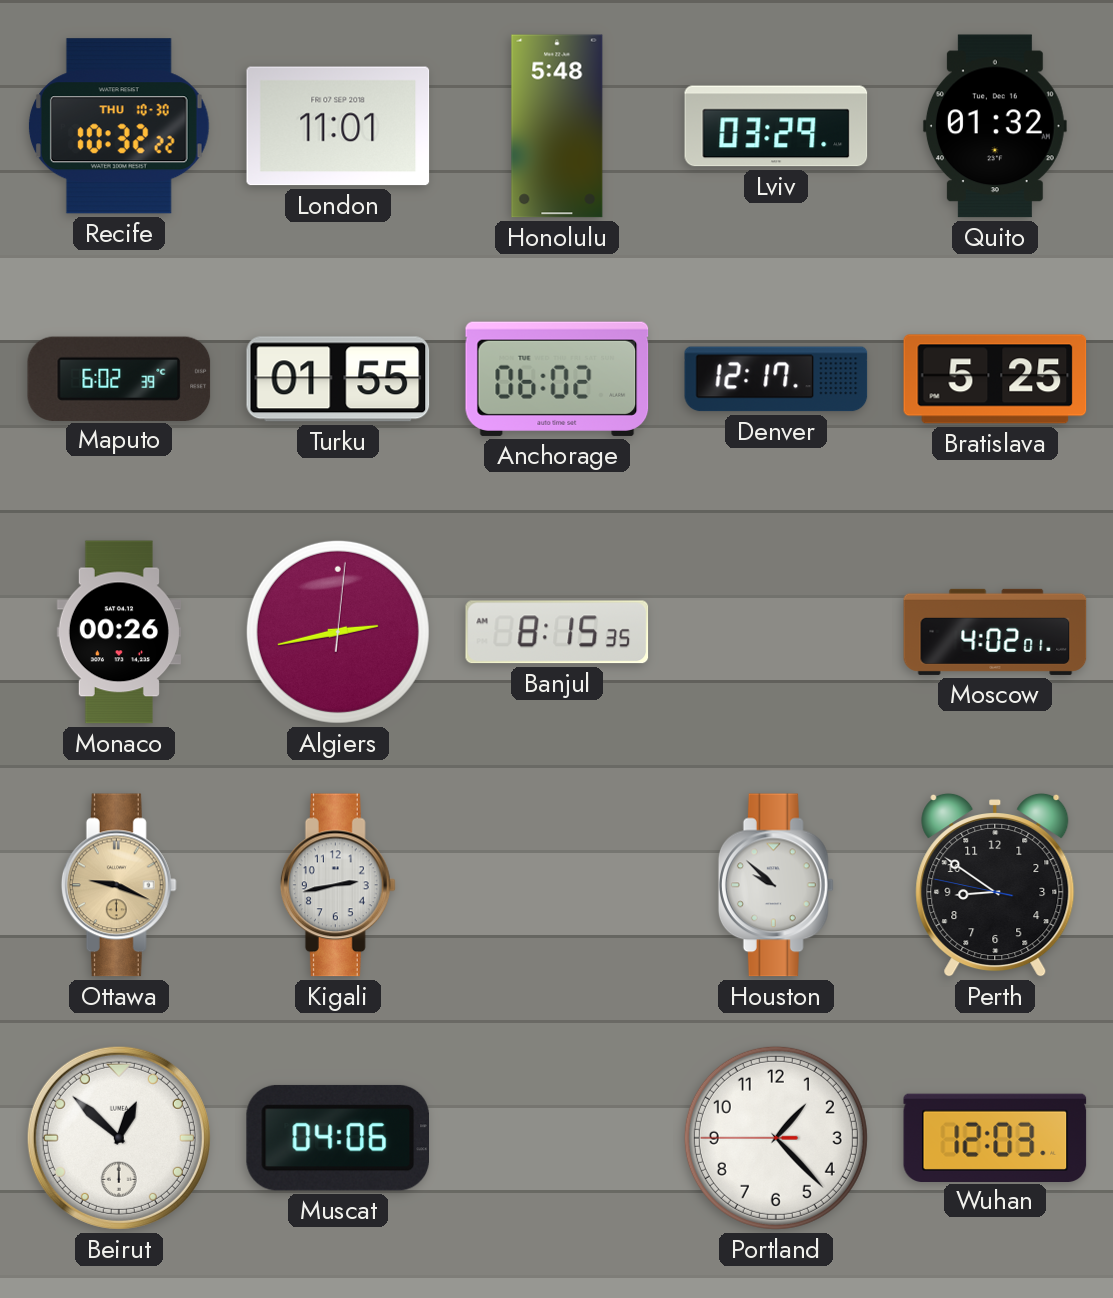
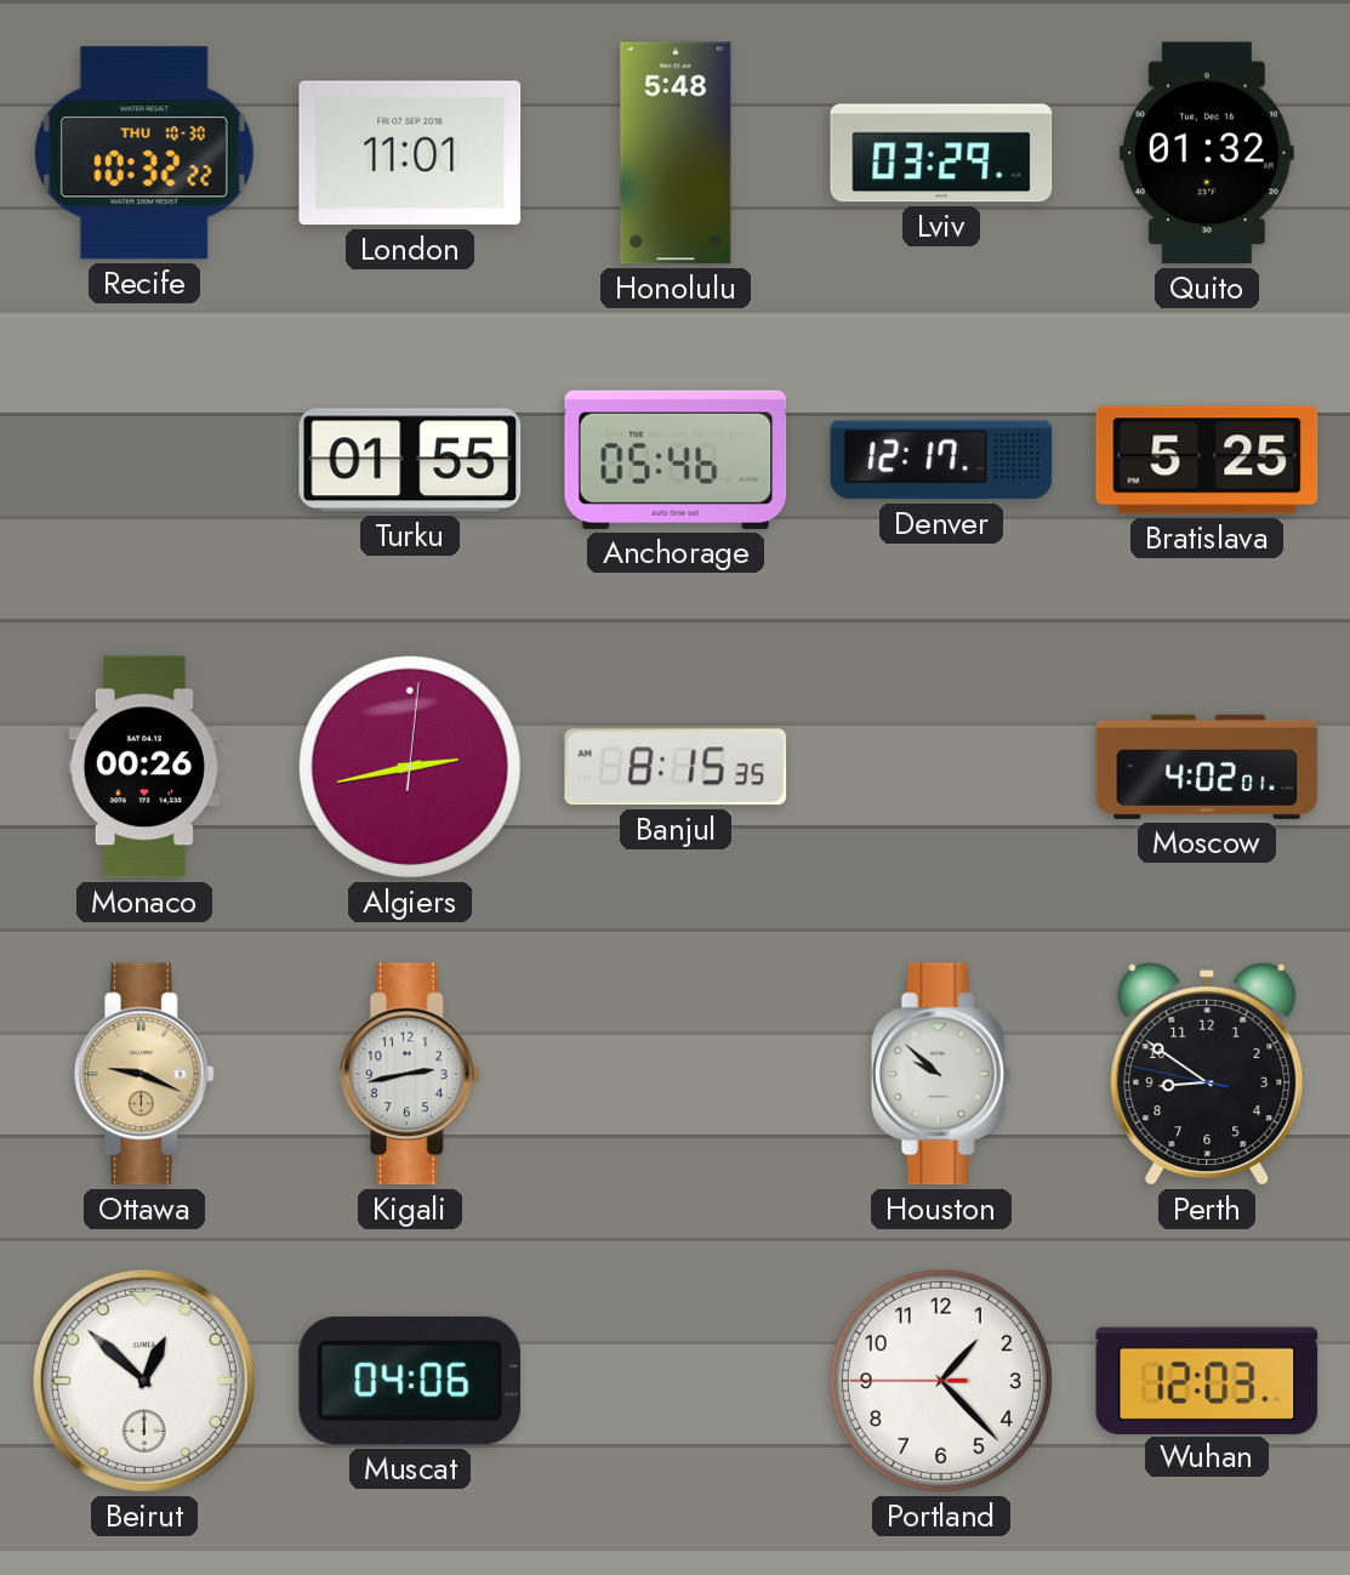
Maputo: 6:02 -> none
Anchorage: 06:02 -> 05:46
